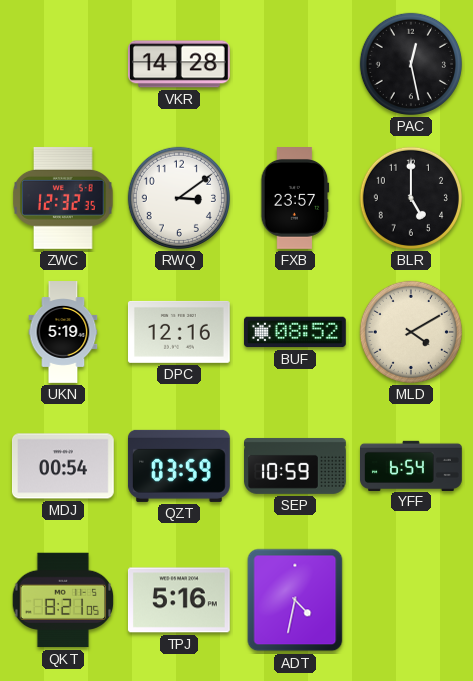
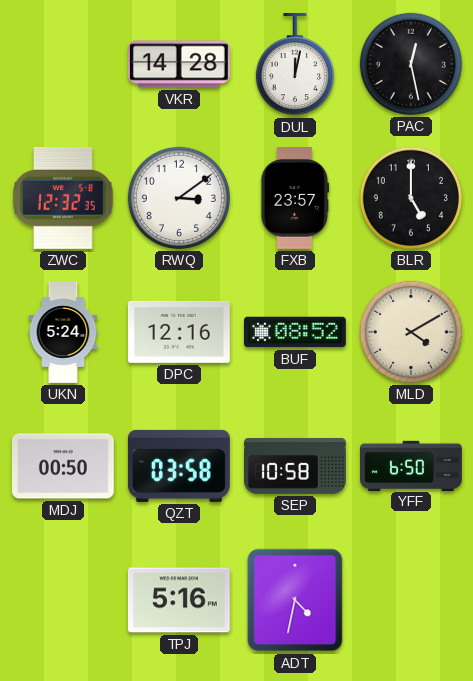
DUL: none -> 12:02
UKN: 5:19 -> 5:24
MDJ: 00:54 -> 00:50
QZT: 03:59 -> 03:58
SEP: 10:59 -> 10:58
YFF: 6:54 -> 6:50
QKT: 8:21 -> none
